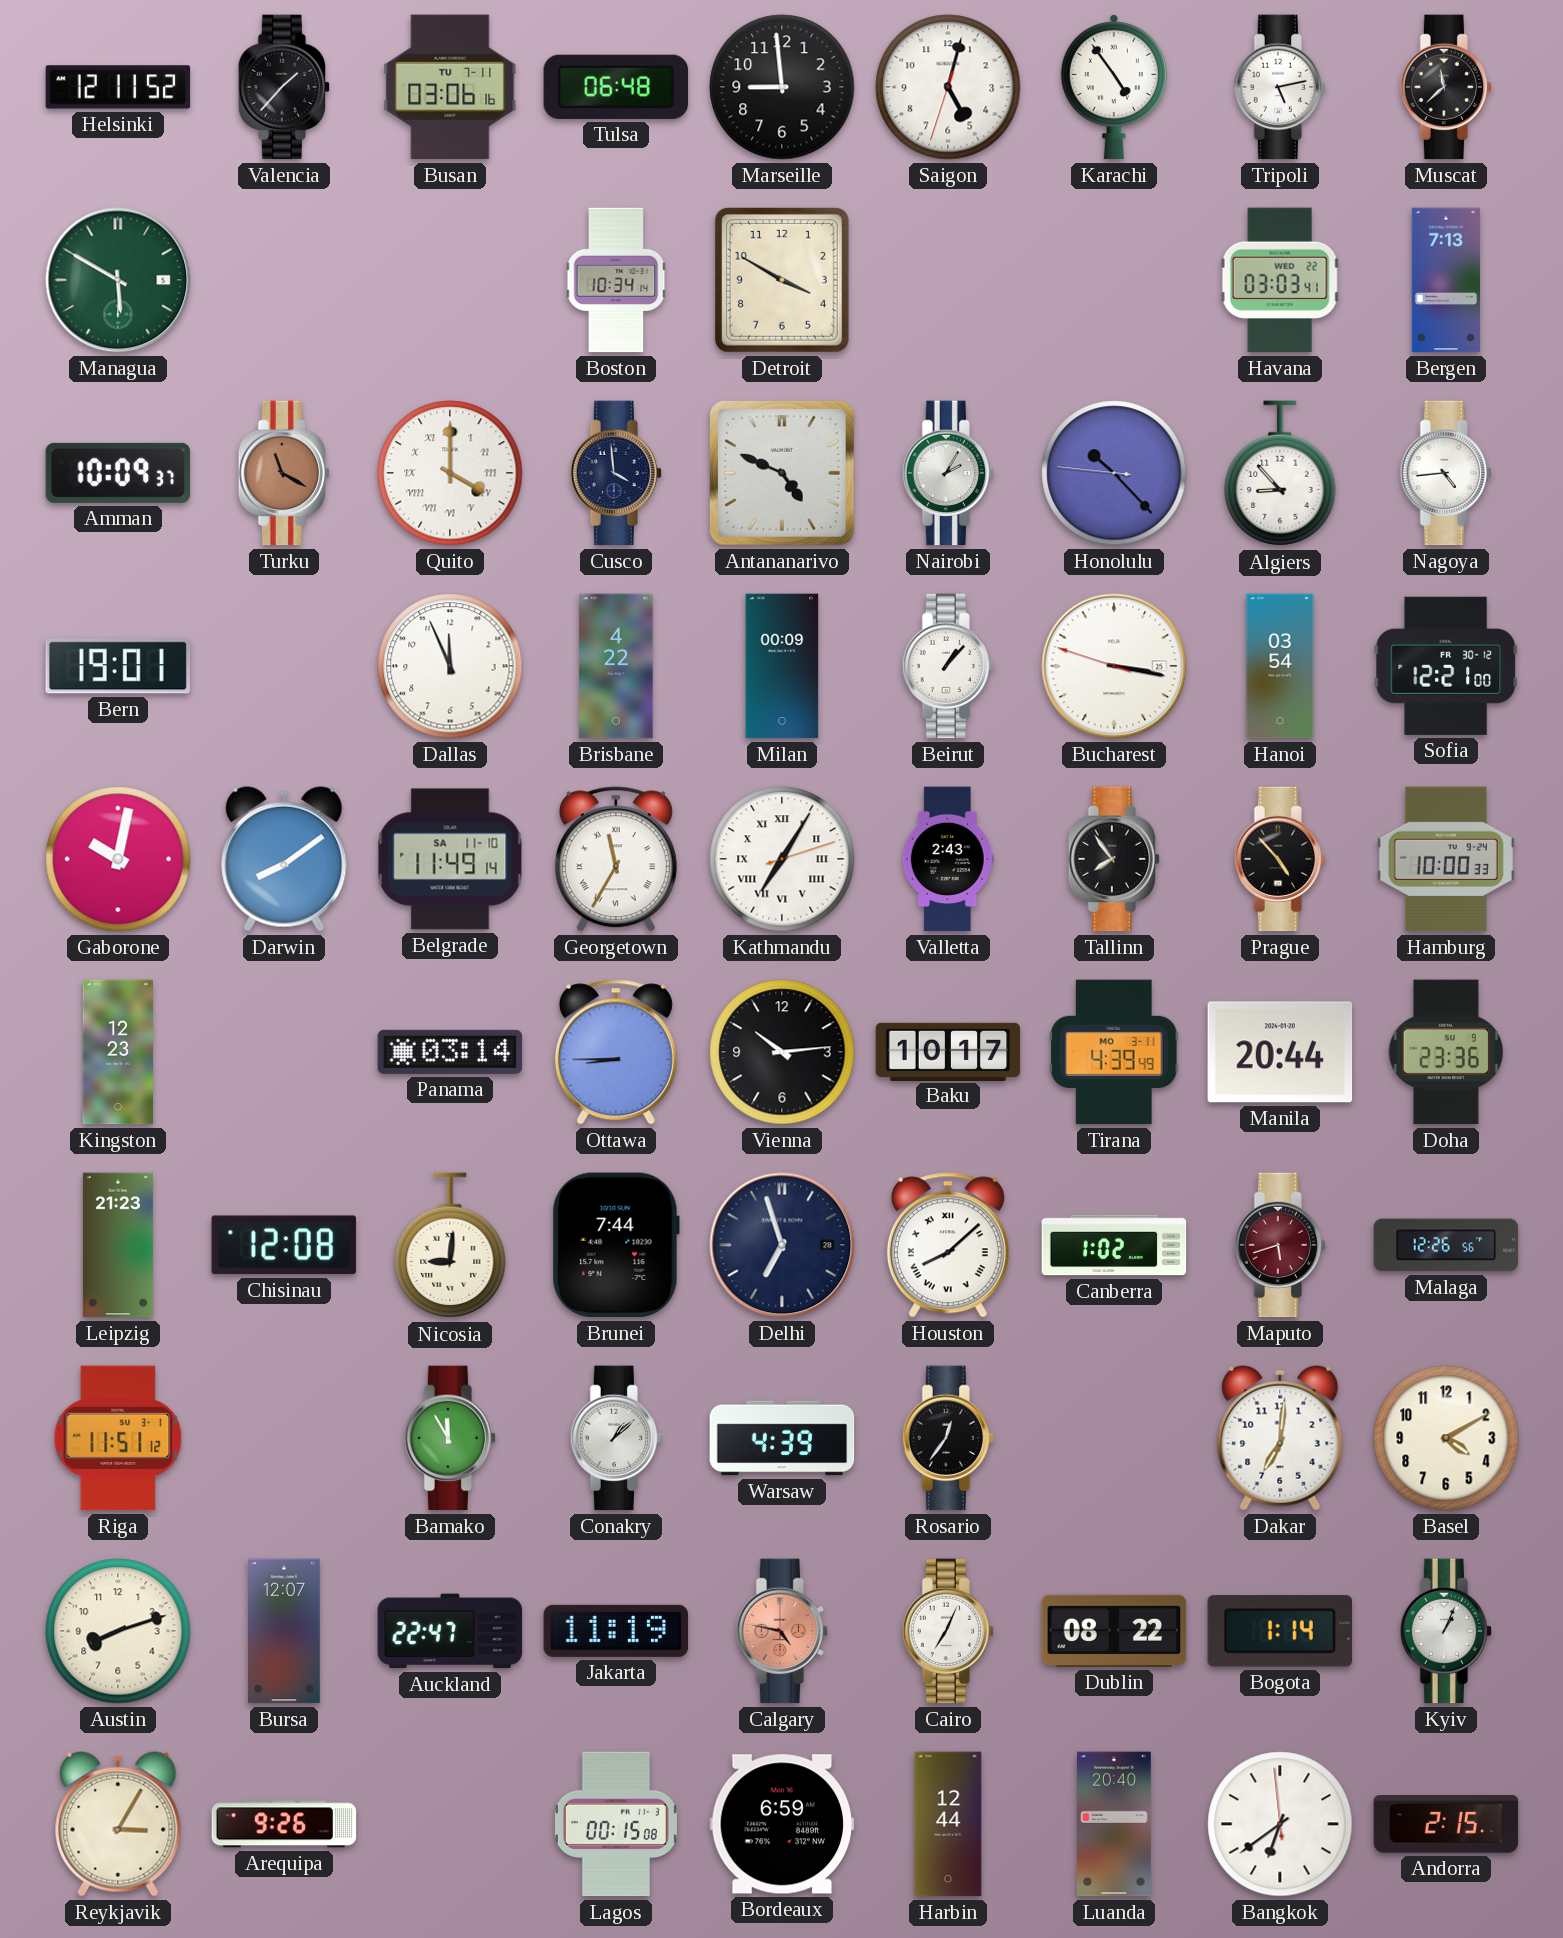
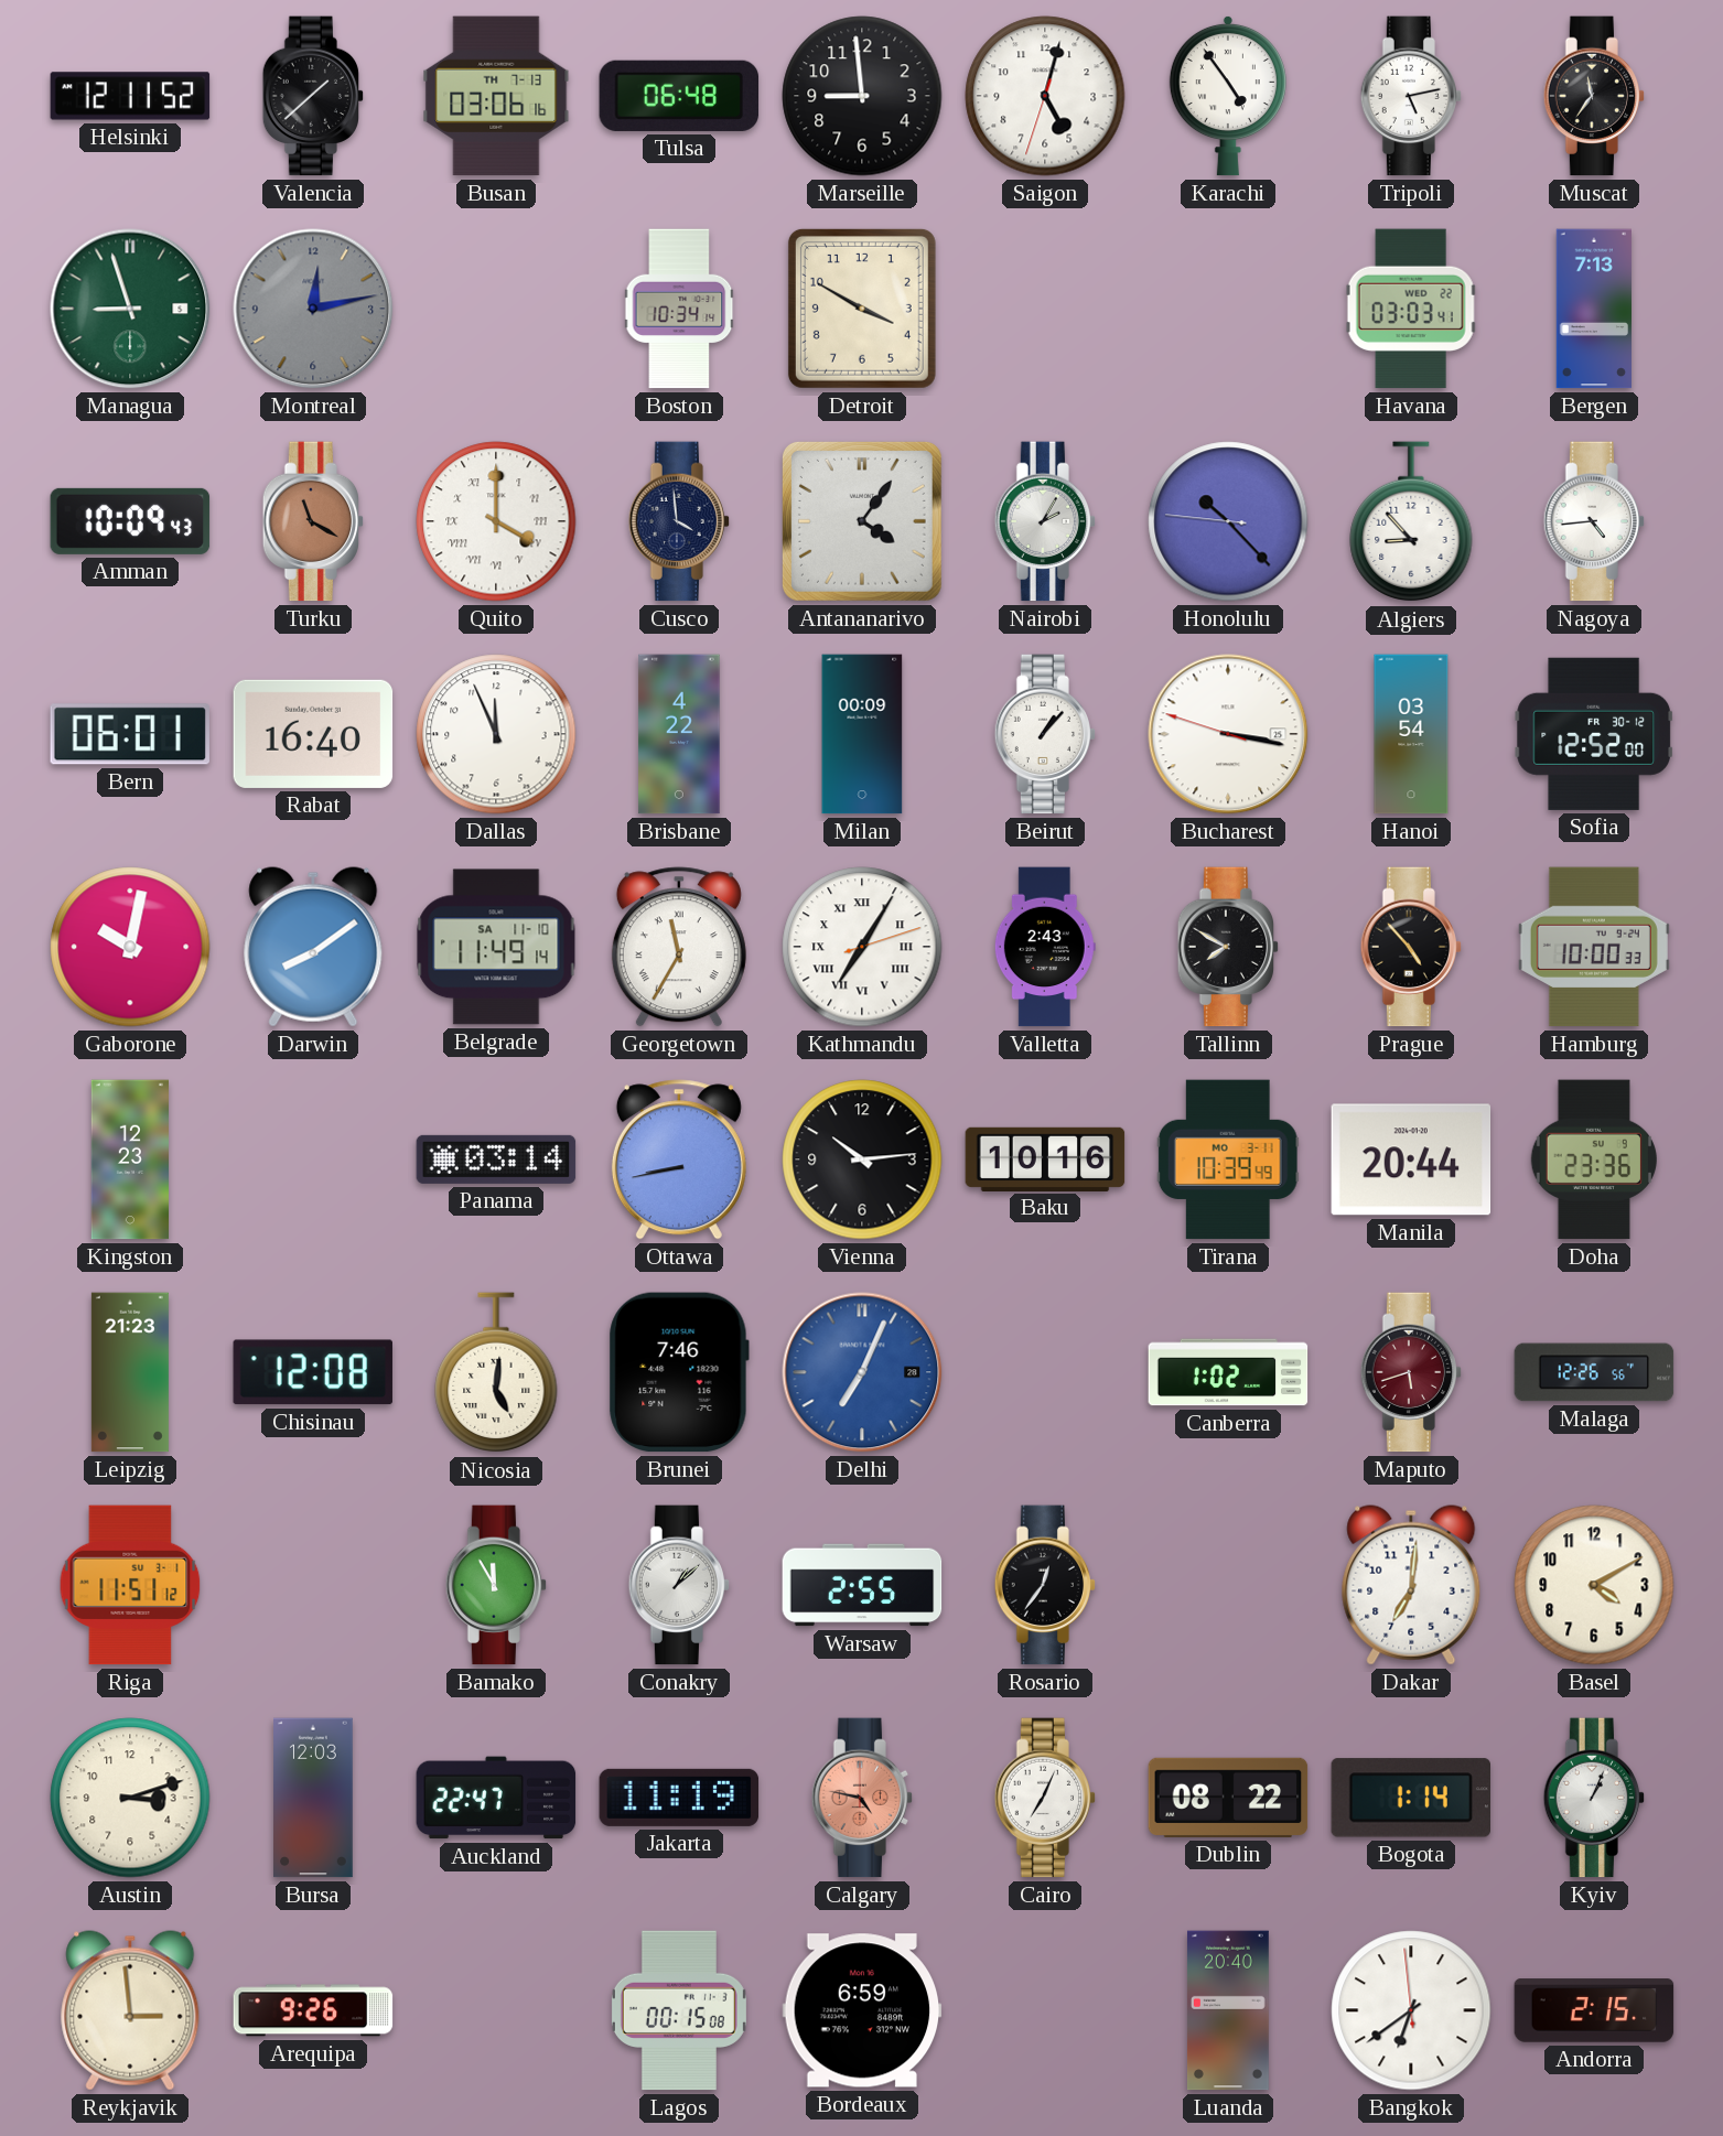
Valencia: 1:37 -> 1:38
Busan date: TU 7-11 -> TH 7-13
Muscat: 11:38 -> 11:36
Managua: 5:50 -> 8:57
Montreal: none -> 12:13
Amman: 10:09:37 -> 10:09:43
Antananarivo: 4:49 -> 4:06
Bern: 19:01 -> 06:01
Rabat: none -> 16:40
Sofia: 12:21 -> 12:52
Tallinn: 7:54 -> 7:50
Ottawa: 8:45 -> 8:43
Baku: 10:17 -> 10:16
Tirana: 4:39 -> 10:39
Nicosia: 9:01 -> 5:01
Brunei: 7:44 -> 7:46
Delhi: 6:57 -> 7:04
Delhi dial: navy -> blue
Houston: 8:08 -> none
Warsaw: 4:39 -> 2:55
Austin: 8:12 -> 3:12
Bursa: 12:07 -> 12:03
Reykjavik: 3:05 -> 2:59
Harbin: 12:44 -> none
